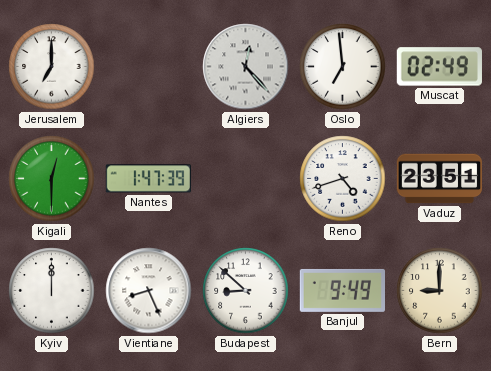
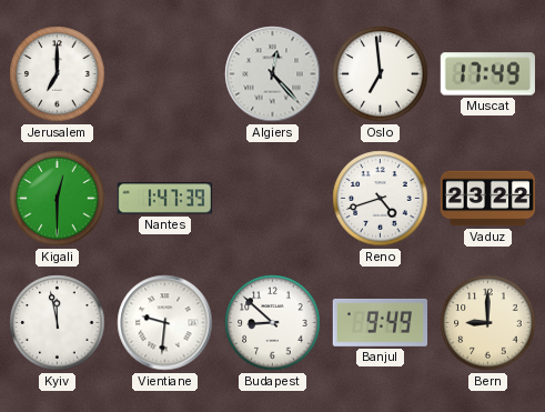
Muscat: 02:49 -> 17:49
Vaduz: 23:51 -> 23:22
Kyiv: 12:00 -> 11:58
Vientiane: 8:26 -> 9:31
